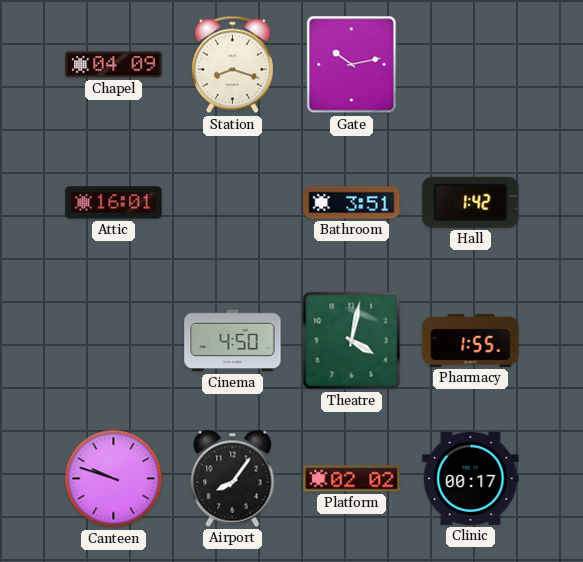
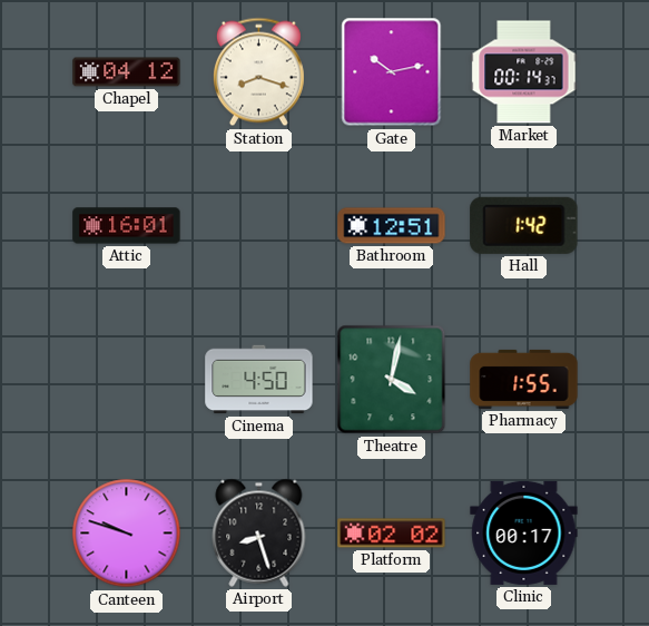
Chapel: 04:09 -> 04:12
Market: none -> 00:14
Bathroom: 3:51 -> 12:51
Airport: 8:06 -> 8:27
